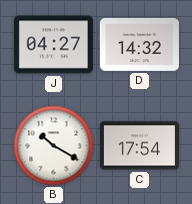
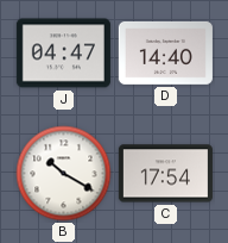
J: 04:27 -> 04:47
D: 14:32 -> 14:40
